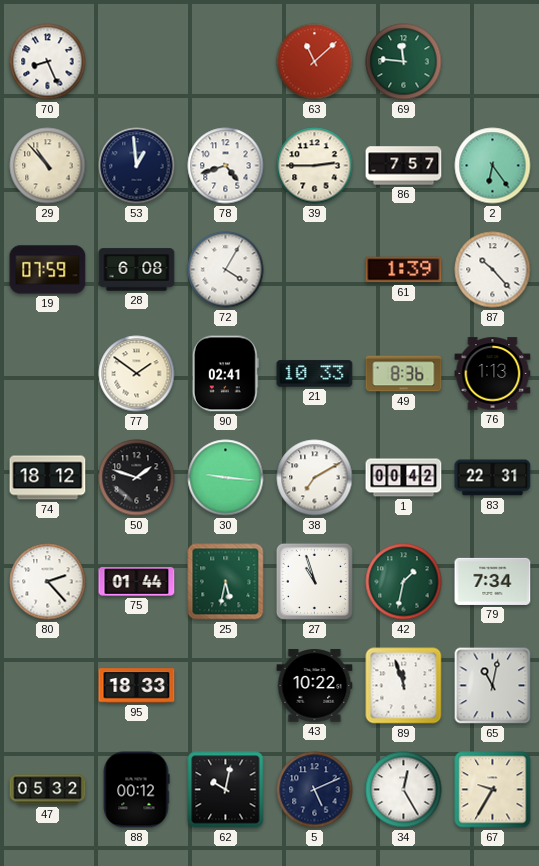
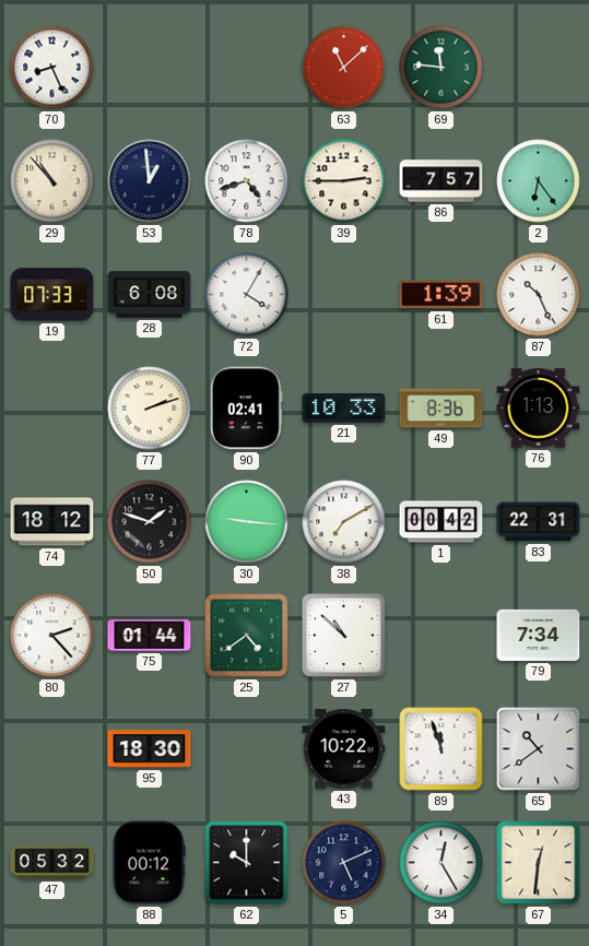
19: 07:59 -> 07:33
87: 10:23 -> 10:26
77: 1:51 -> 2:12
25: 5:32 -> 4:39
27: 10:57 -> 10:52
42: 1:32 -> none
95: 18:33 -> 18:30
65: 11:02 -> 10:39
62: 10:02 -> 10:00
67: 9:35 -> 12:31
